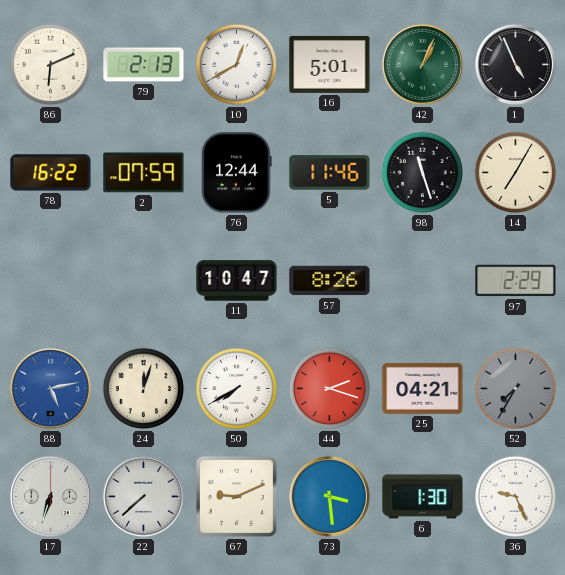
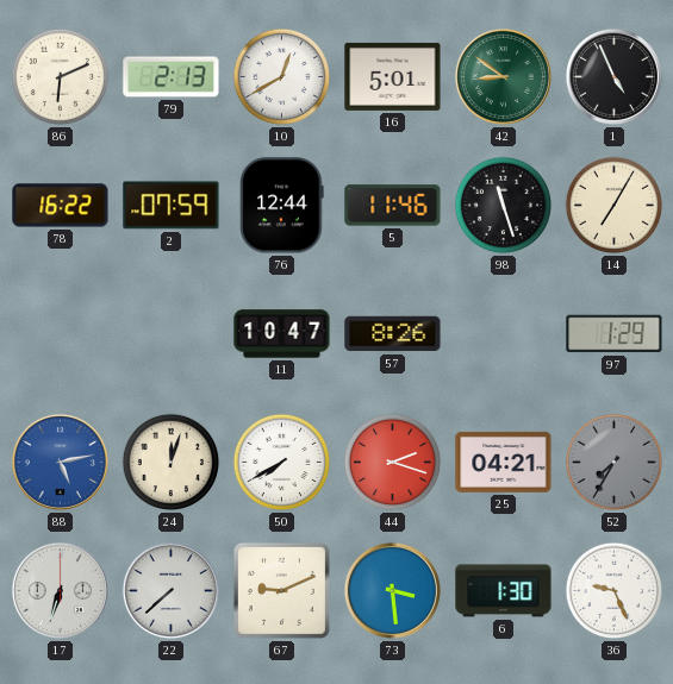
42: 1:04 -> 8:51
97: 2:29 -> 1:29
